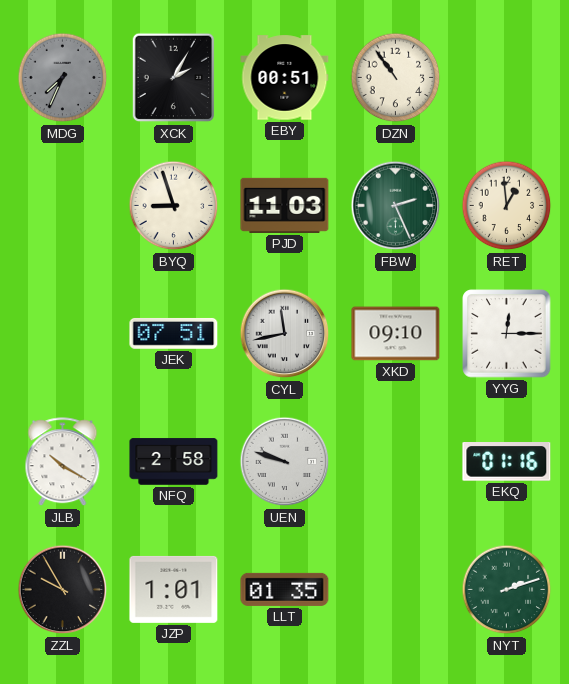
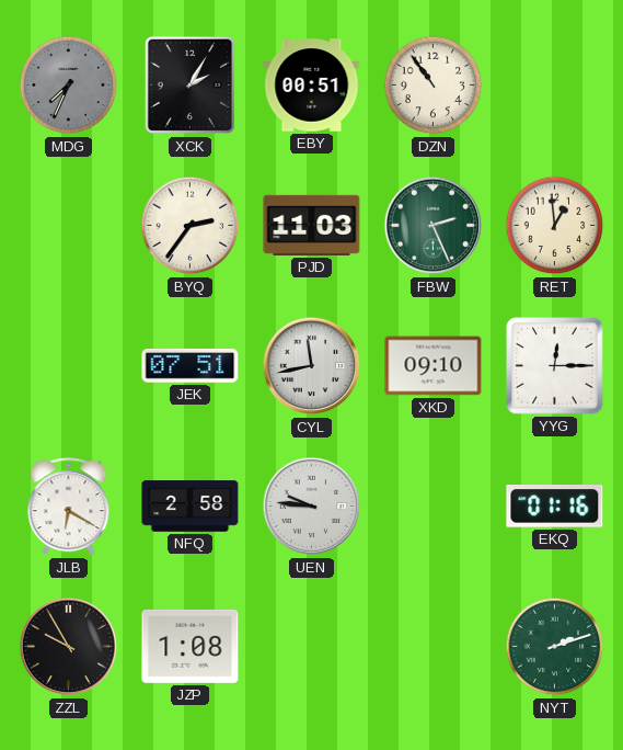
BYQ: 8:57 -> 2:36
JLB: 10:20 -> 6:20
UEN: 9:48 -> 9:46
JZP: 1:01 -> 1:08
LLT: 01:35 -> none
